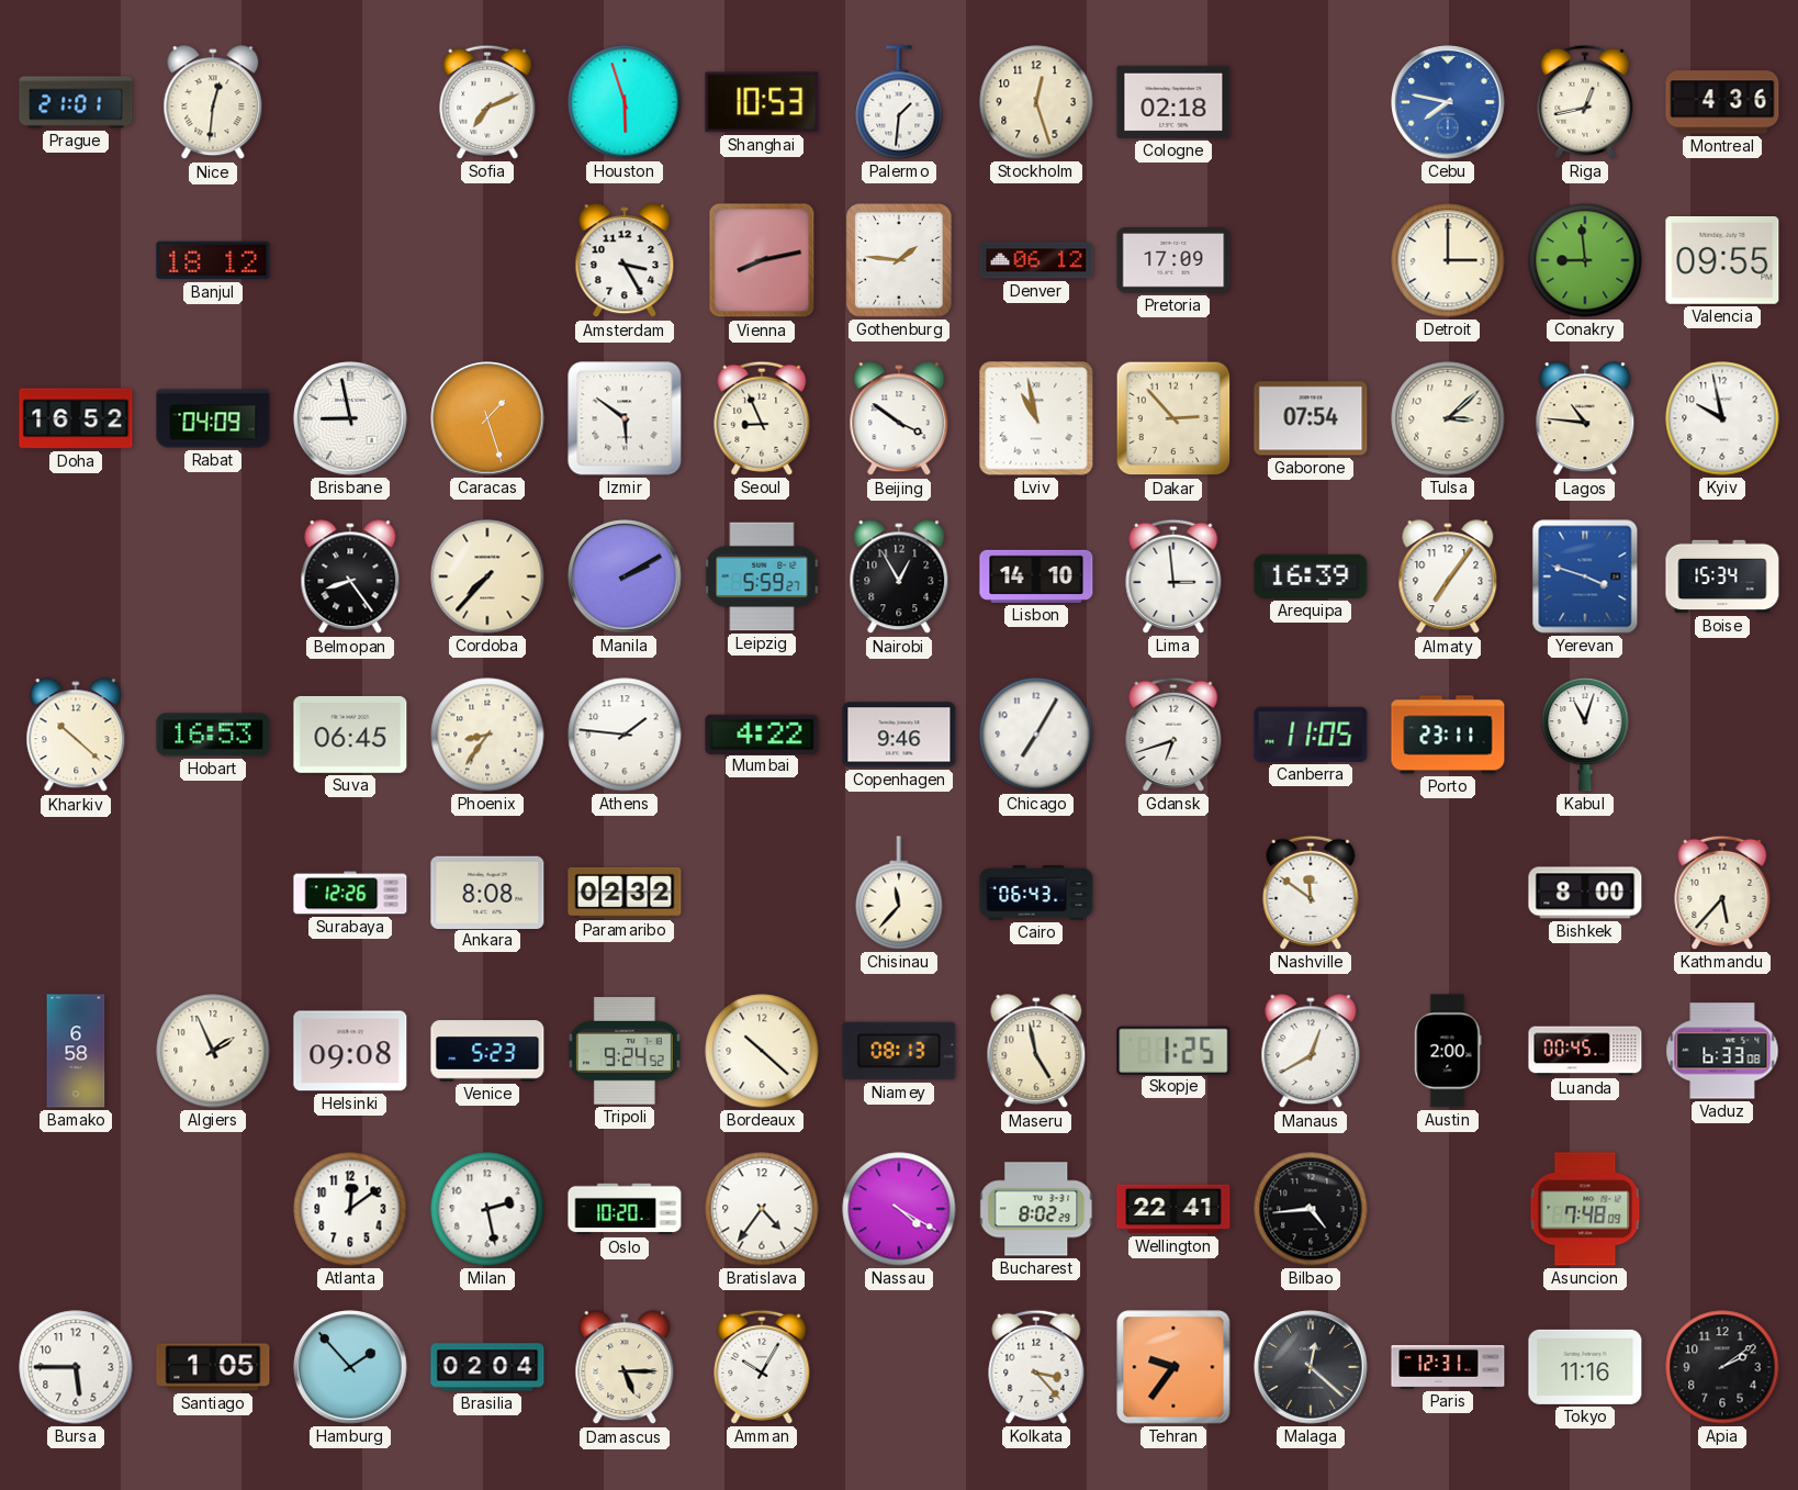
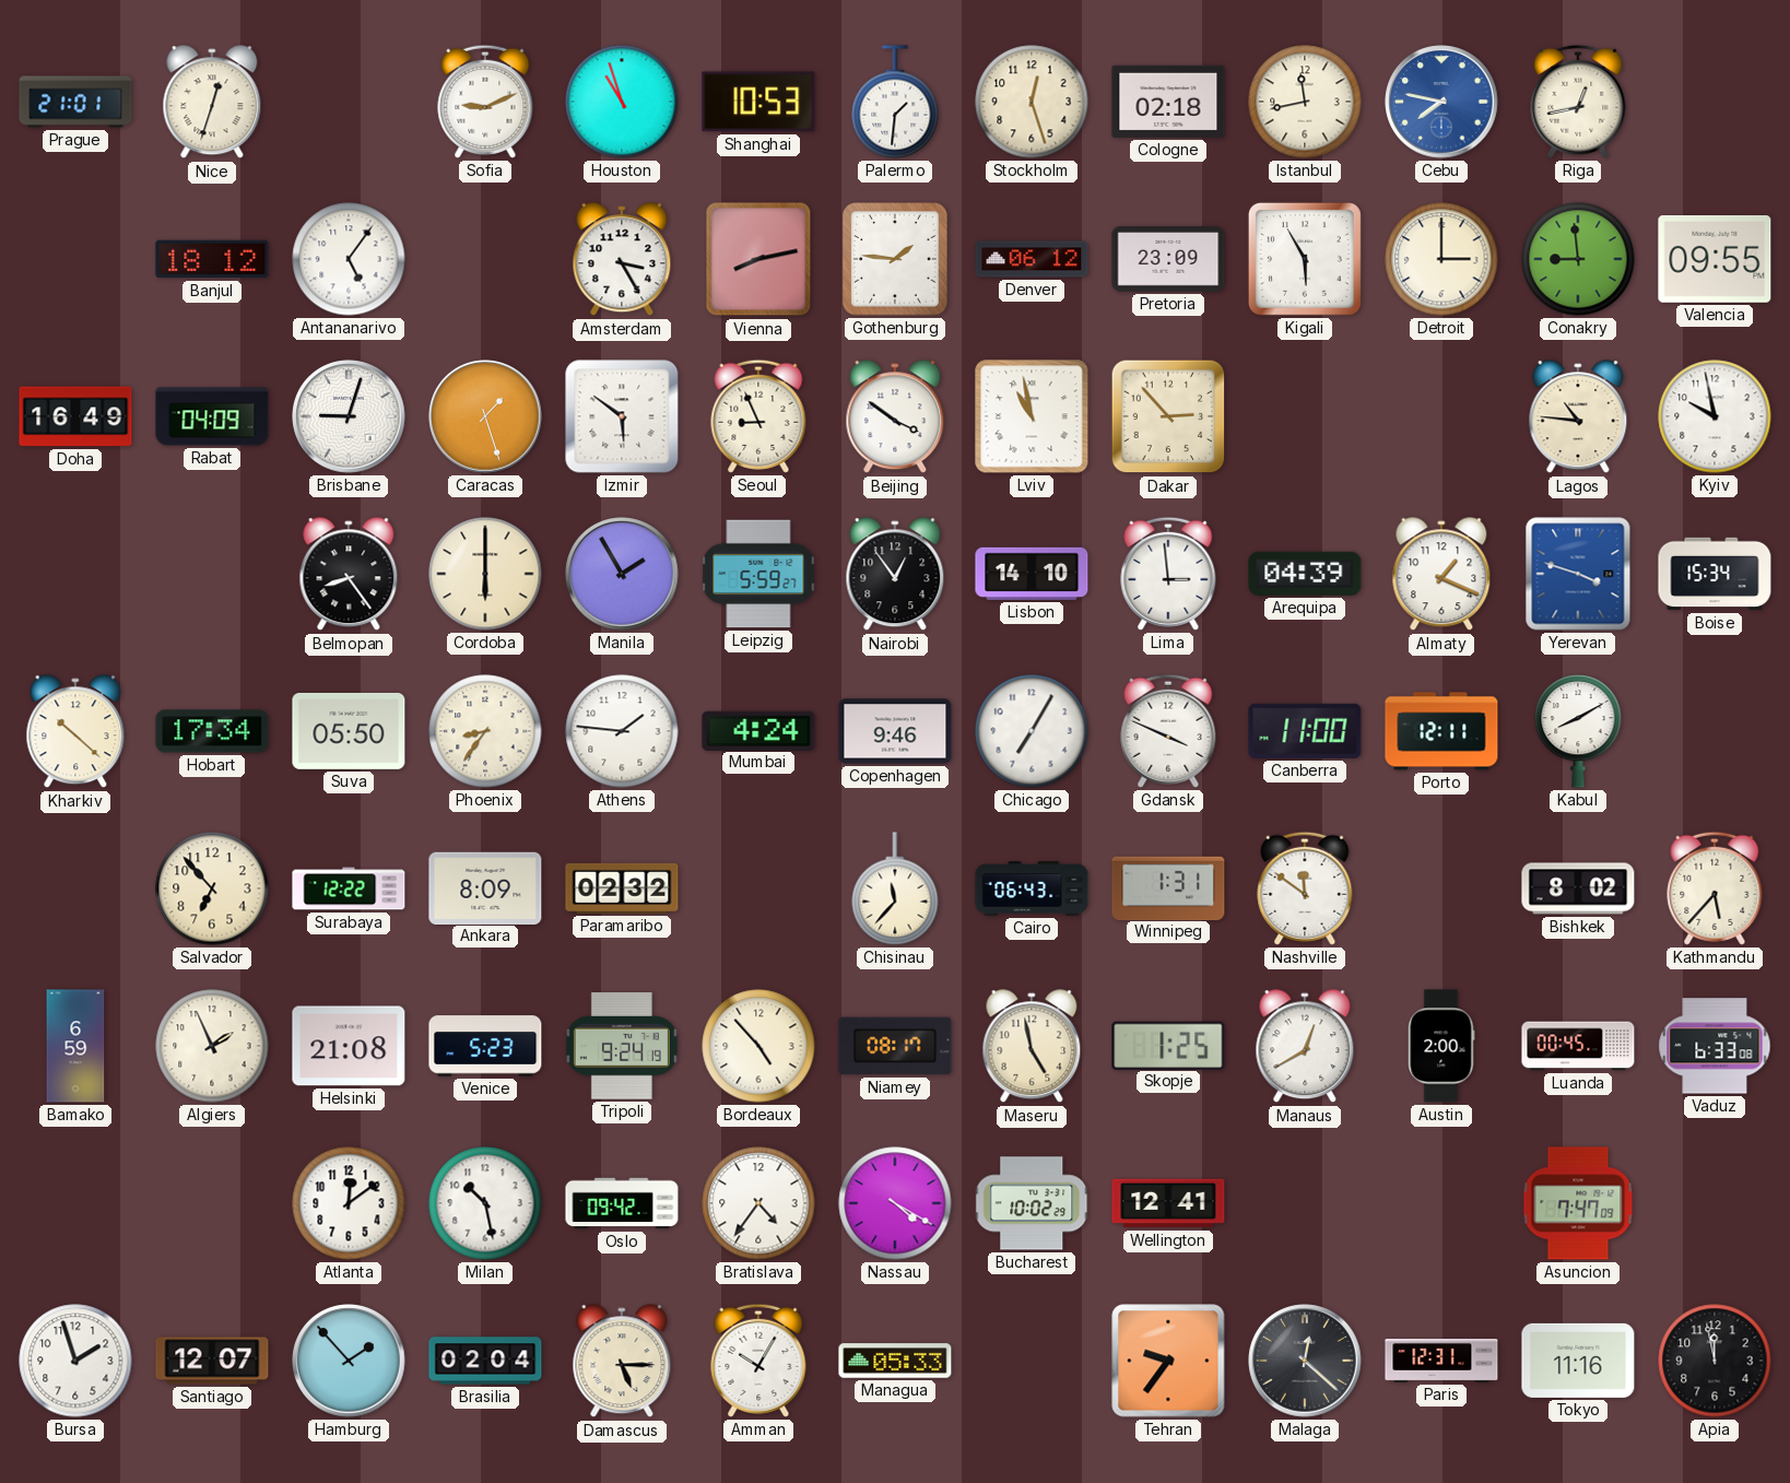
Nice: 12:31 -> 12:33
Sofia: 7:11 -> 9:11
Houston: 5:57 -> 10:57
Istanbul: none -> 11:43
Montreal: 4:36 -> none
Antananarivo: none -> 5:06
Pretoria: 17:09 -> 23:09
Kigali: none -> 5:55
Doha: 16:52 -> 16:49
Brisbane: 8:58 -> 9:03
Gaborone: 07:54 -> none
Tulsa: 3:08 -> none
Cordoba: 7:37 -> 6:00
Manila: 2:10 -> 1:55
Nairobi: 12:55 -> 12:54
Arequipa: 16:39 -> 04:39
Almaty: 7:06 -> 1:19
Hobart: 16:53 -> 17:34
Suva: 06:45 -> 05:50
Mumbai: 4:22 -> 4:24
Gdansk: 6:42 -> 3:49
Canberra: 11:05 -> 11:00
Porto: 23:11 -> 12:11
Kabul: 11:03 -> 8:10
Salvador: none -> 6:53
Surabaya: 12:26 -> 12:22
Ankara: 8:08 -> 8:09
Winnipeg: none -> 1:31
Bishkek: 8:00 -> 8:02
Bamako: 6:58 -> 6:59
Helsinki: 09:08 -> 21:08
Tripoli: 9:24:52 -> 9:24:19
Bordeaux: 10:22 -> 4:53
Niamey: 08:13 -> 08:17
Milan: 2:28 -> 10:28
Oslo: 10:20 -> 09:42
Bucharest: 8:02 -> 10:02
Wellington: 22:41 -> 12:41
Bilbao: 4:44 -> none
Asuncion: 7:48 -> 7:47
Bursa: 5:45 -> 1:57
Santiago: 1:05 -> 12:07
Managua: none -> 05:33
Kolkata: 3:23 -> none
Apia: 2:09 -> 11:58
